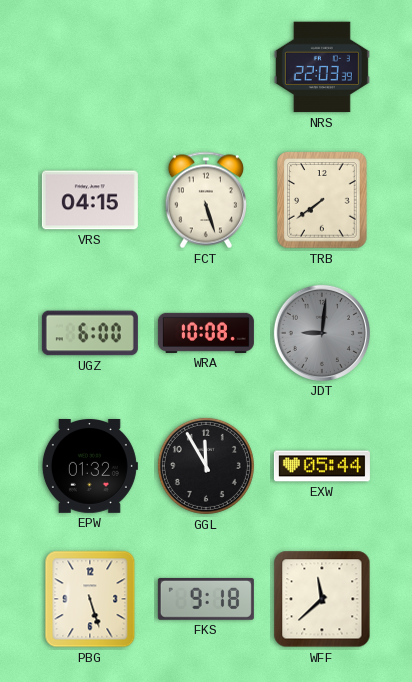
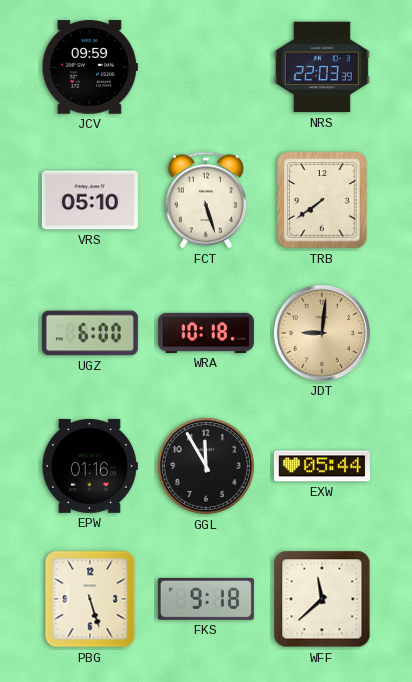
JCV: none -> 09:59
VRS: 04:15 -> 05:10
WRA: 10:08 -> 10:18
JDT dial: grey -> champagne
EPW: 01:32 -> 01:16
